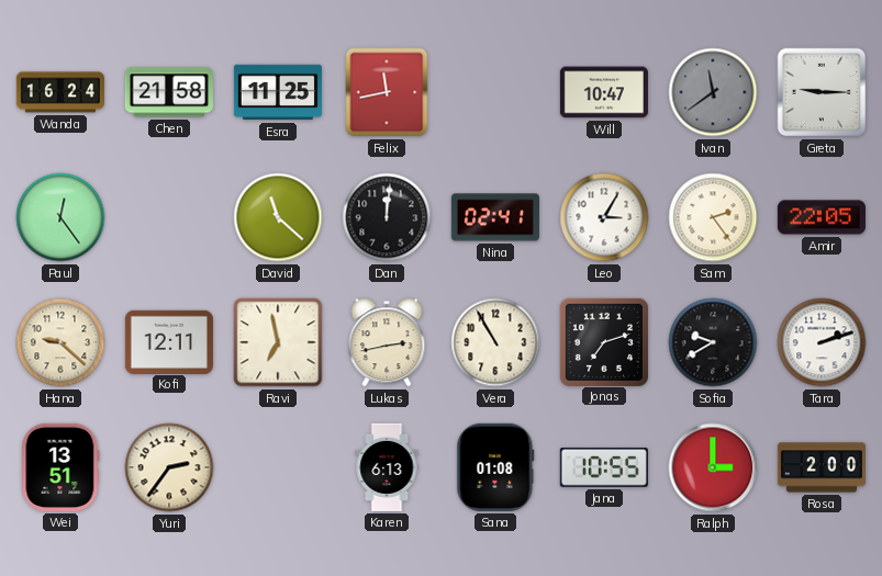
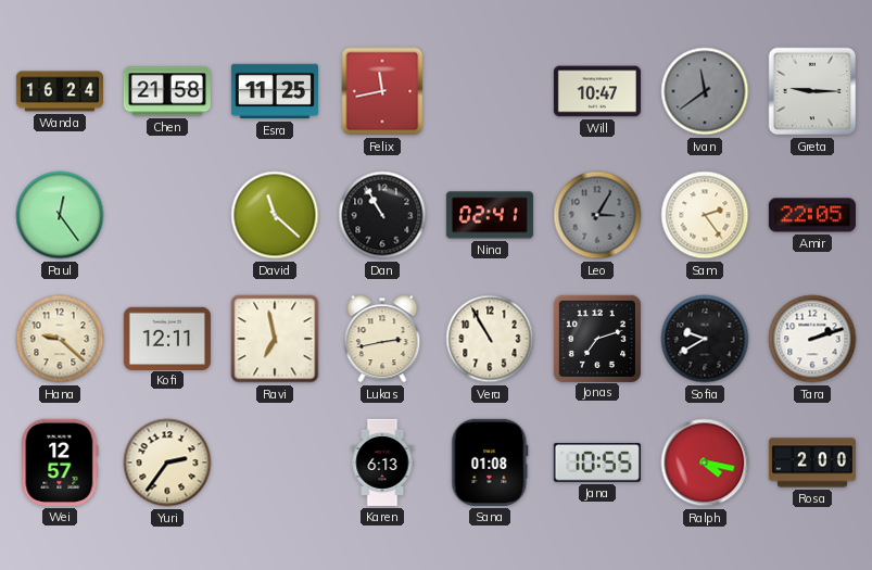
Dan: 12:01 -> 10:55
Leo dial: white -> grey
Wei: 13:51 -> 12:57
Ralph: 3:00 -> 4:17
